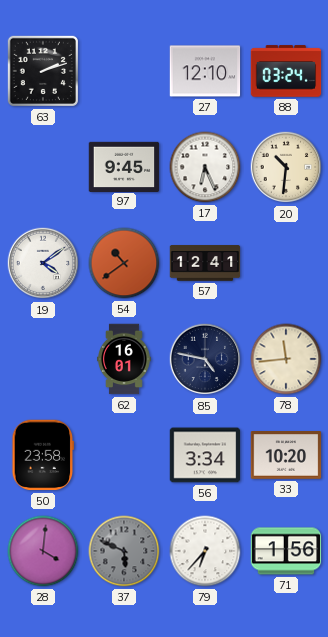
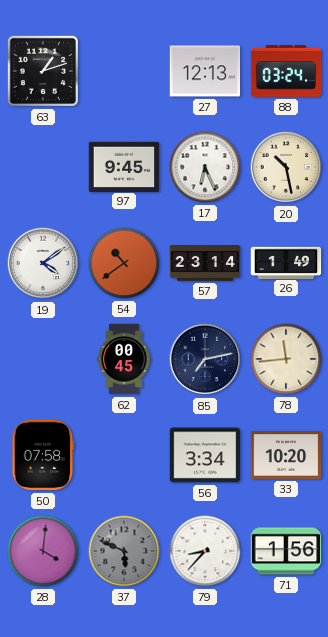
63: 2:12 -> 1:12
27: 12:10 -> 12:13
20: 10:31 -> 10:28
57: 12:41 -> 23:14
26: none -> 1:49
62: 16:01 -> 00:45
85: 4:47 -> 7:13
50: 23:58 -> 07:58
79: 6:37 -> 8:37
